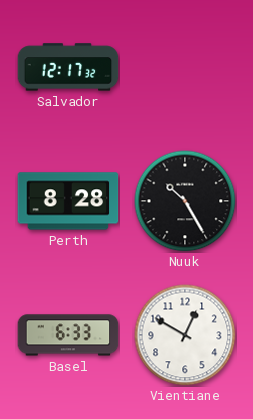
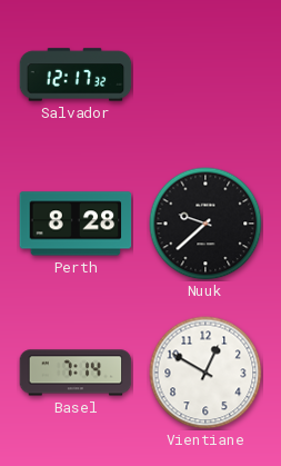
Nuuk: 10:25 -> 9:38
Basel: 6:33 -> 7:14
